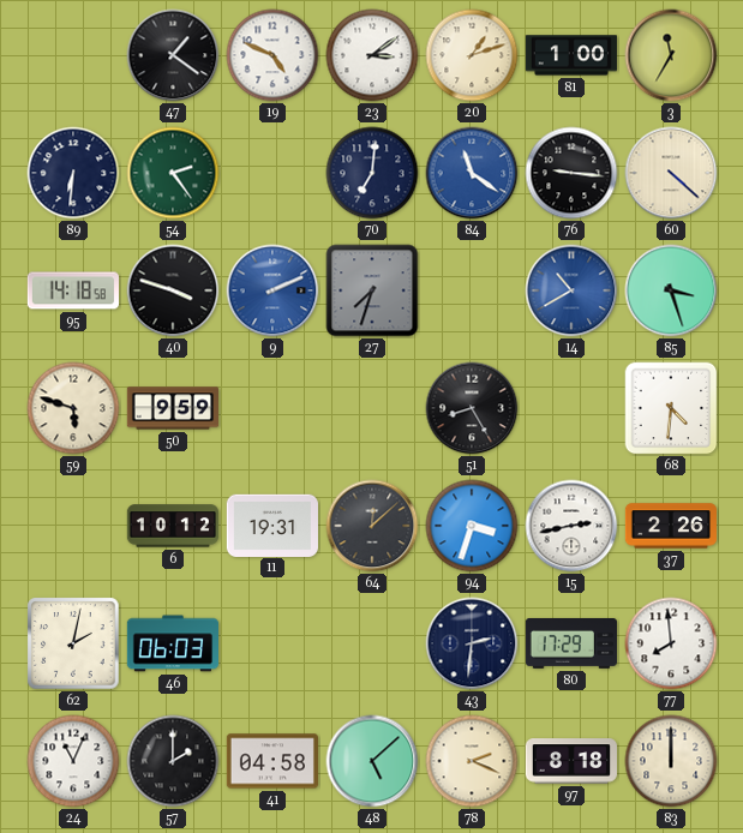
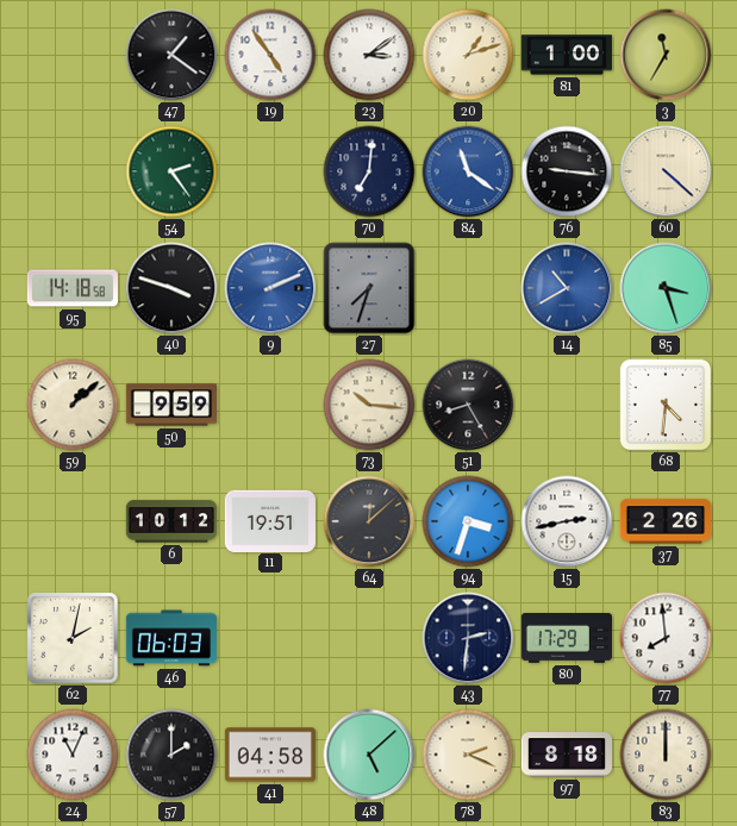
19: 4:49 -> 4:54
89: 6:31 -> none
59: 5:48 -> 1:08
73: none -> 10:16
11: 19:31 -> 19:51
